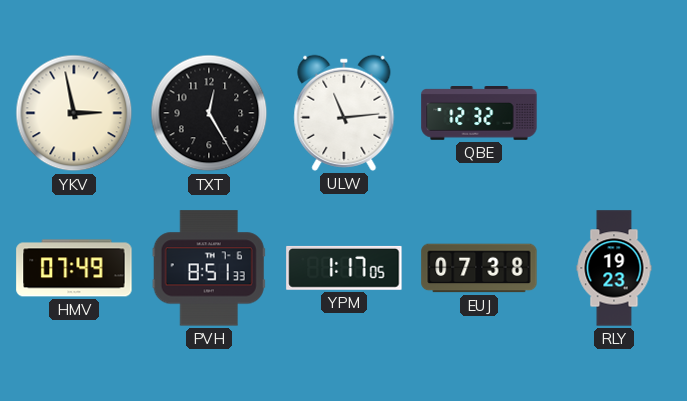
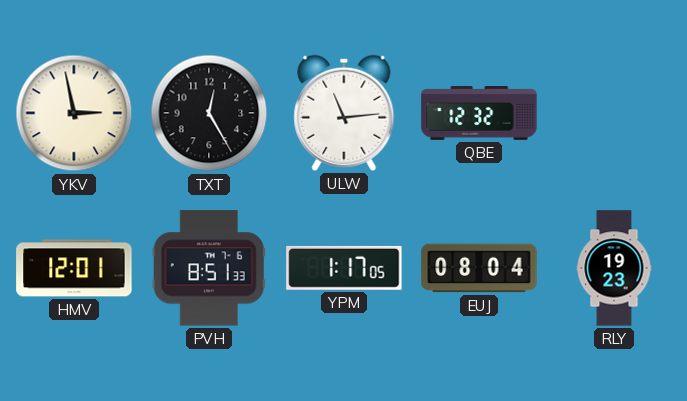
HMV: 07:49 -> 12:01
EUJ: 07:38 -> 08:04
